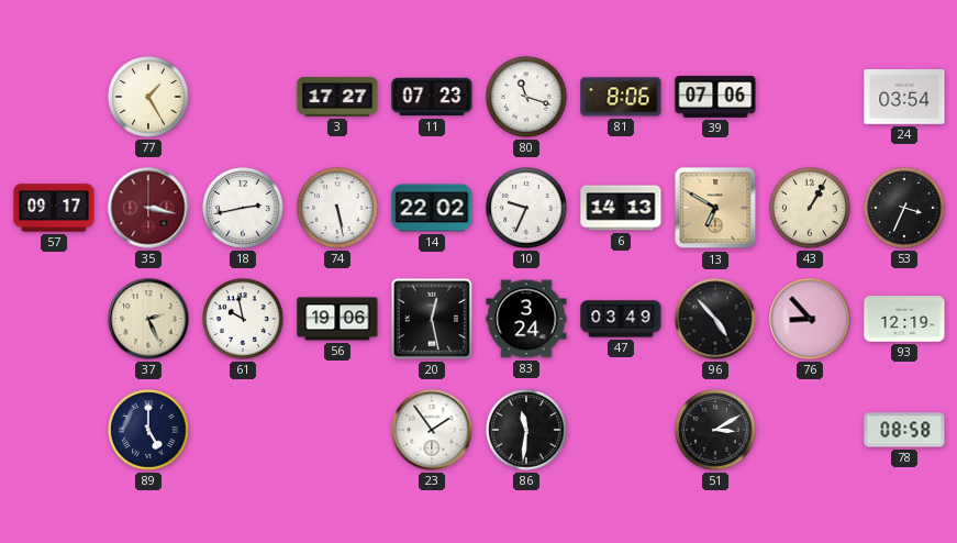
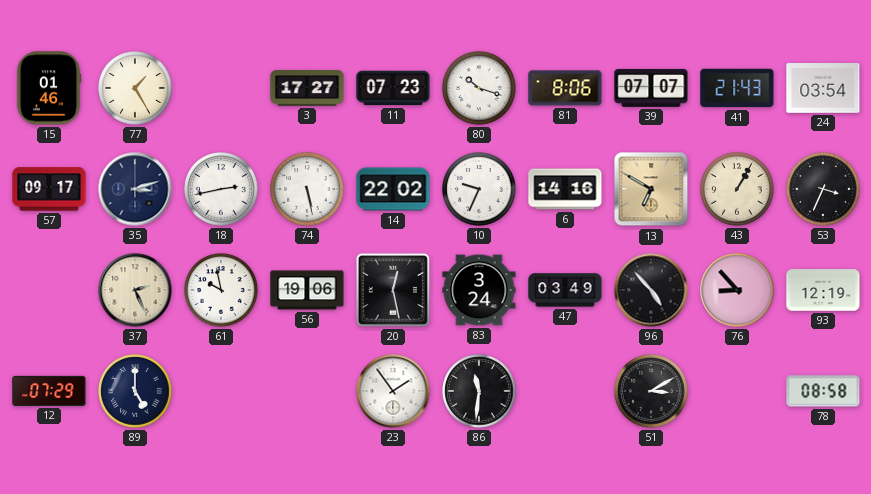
15: none -> 01:46
80: 11:18 -> 10:18
39: 07:06 -> 07:07
41: none -> 21:43
35: 3:17 -> 3:12
35 dial: burgundy -> navy
6: 14:13 -> 14:16
12: none -> 07:29
